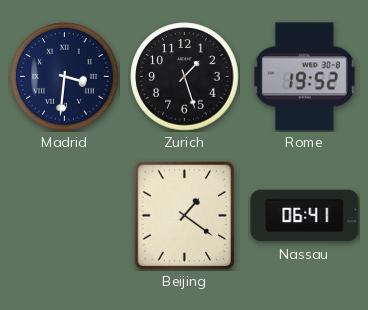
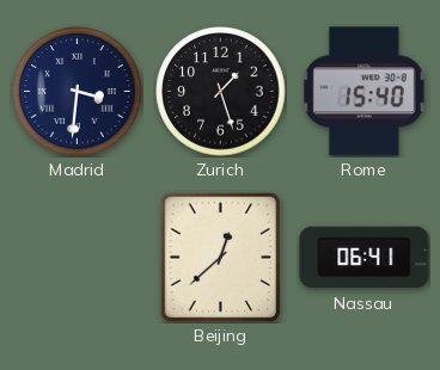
Rome: 19:52 -> 15:40
Beijing: 1:21 -> 12:38
